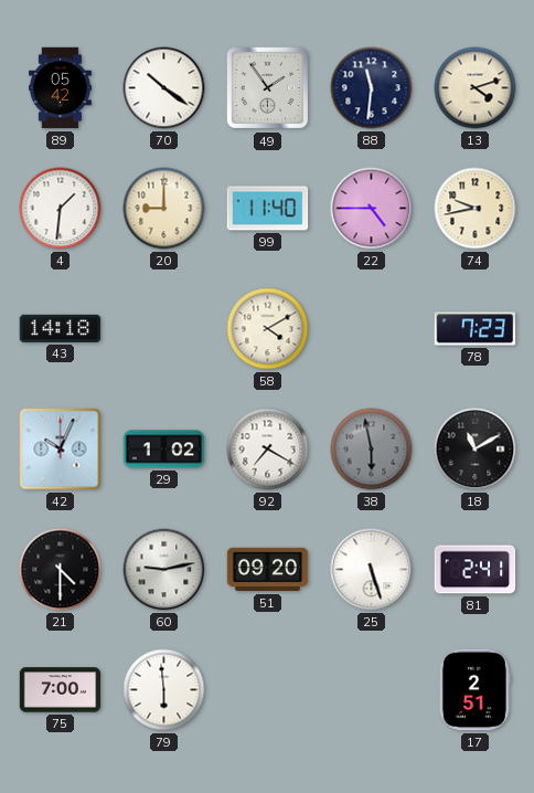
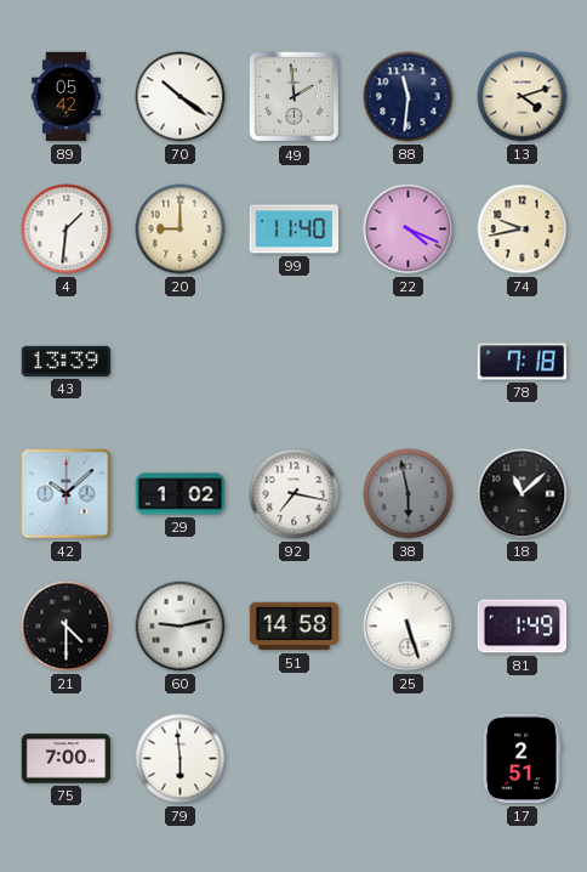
49: 1:54 -> 1:59
22: 4:45 -> 4:19
43: 14:18 -> 13:39
58: 4:10 -> none
78: 7:23 -> 7:18
42: 10:04 -> 10:08
92: 7:20 -> 7:17
18: 11:10 -> 11:08
51: 09:20 -> 14:58
81: 2:41 -> 1:49
